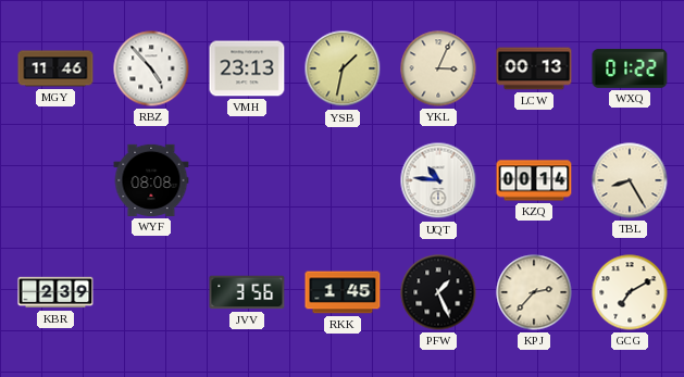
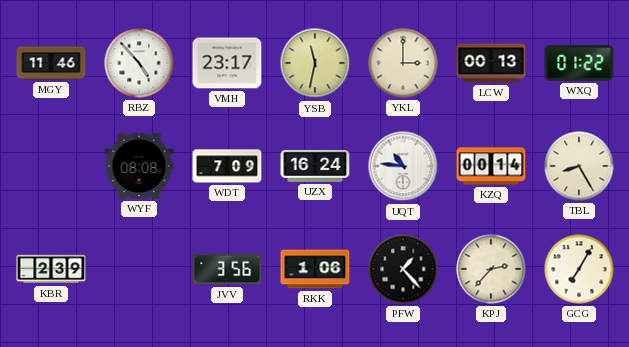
VMH: 23:13 -> 23:17
YSB: 1:32 -> 11:32
YKL: 3:04 -> 3:00
WDT: none -> 7:09
UZX: none -> 16:24
RKK: 1:45 -> 1:06
PFW: 1:26 -> 1:23
GCG: 7:10 -> 7:05
